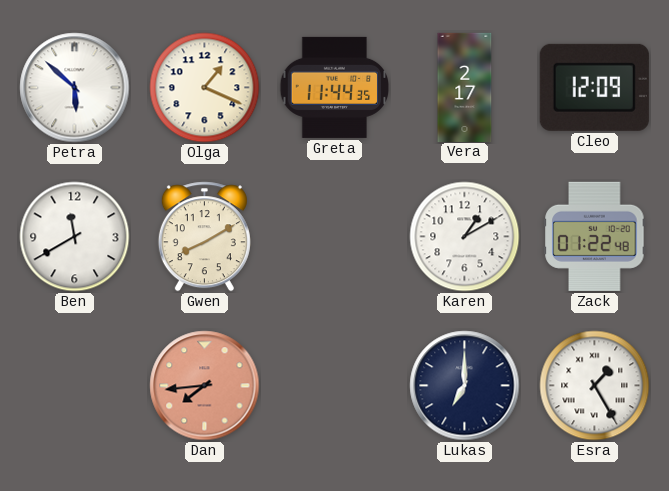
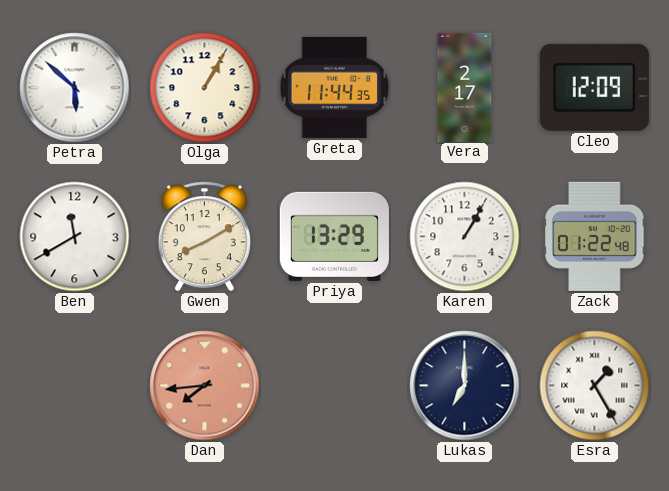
Olga: 1:19 -> 1:05
Priya: none -> 13:29
Karen: 1:10 -> 1:05
